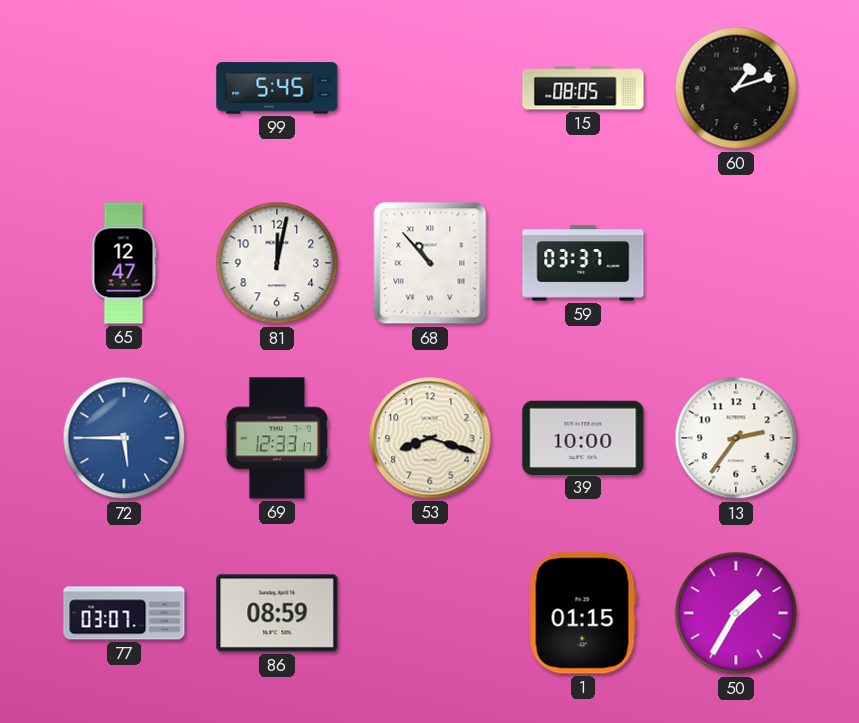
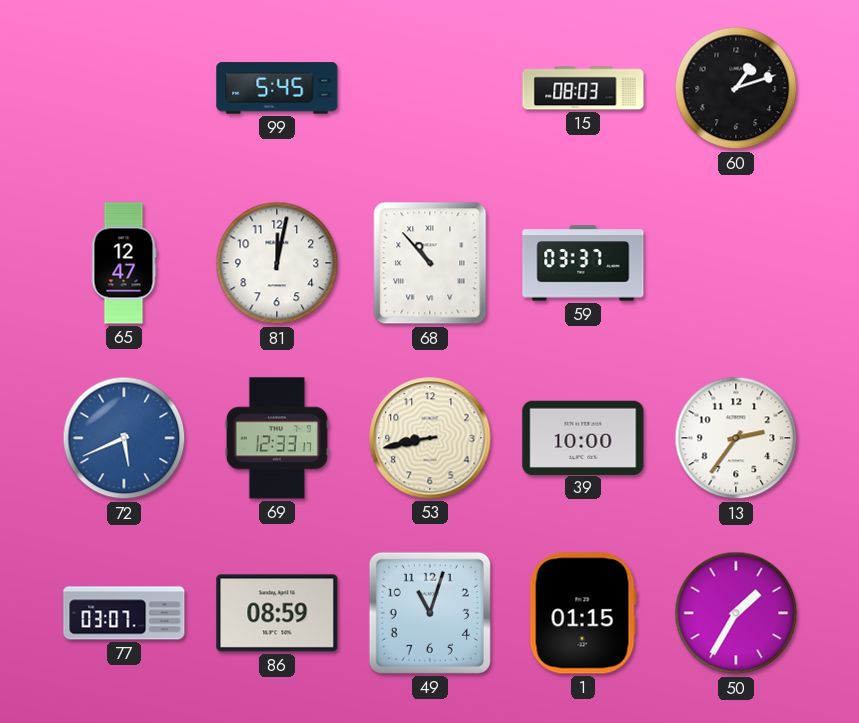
15: 08:05 -> 08:03
72: 5:45 -> 5:41
53: 8:18 -> 8:43
49: none -> 11:03
